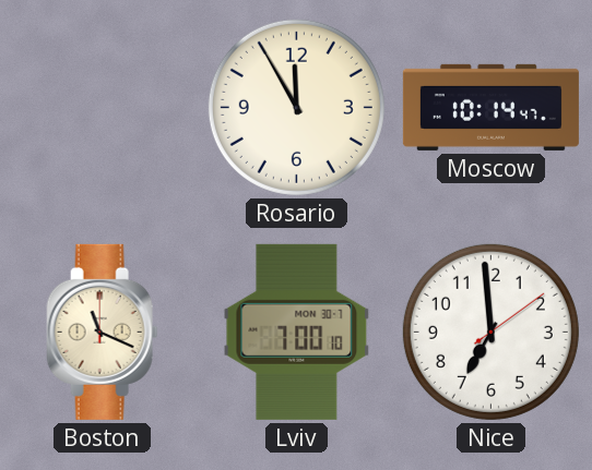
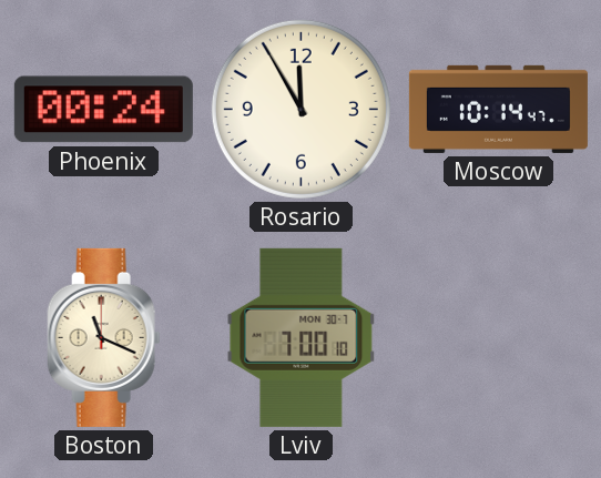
Phoenix: none -> 00:24
Nice: 6:59 -> none
